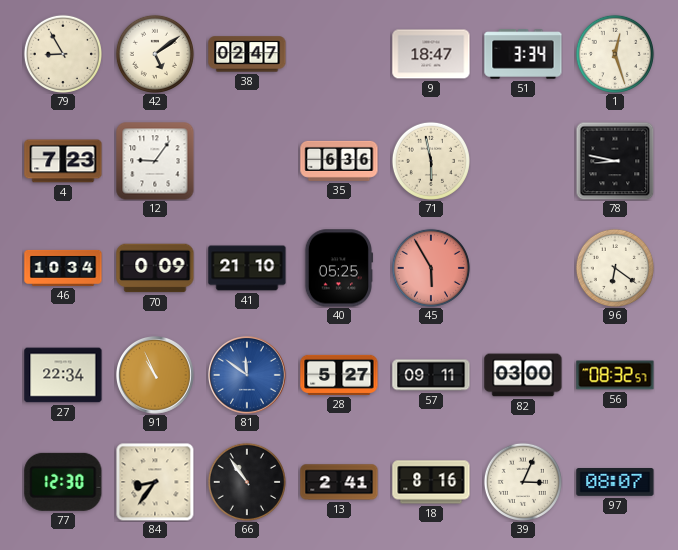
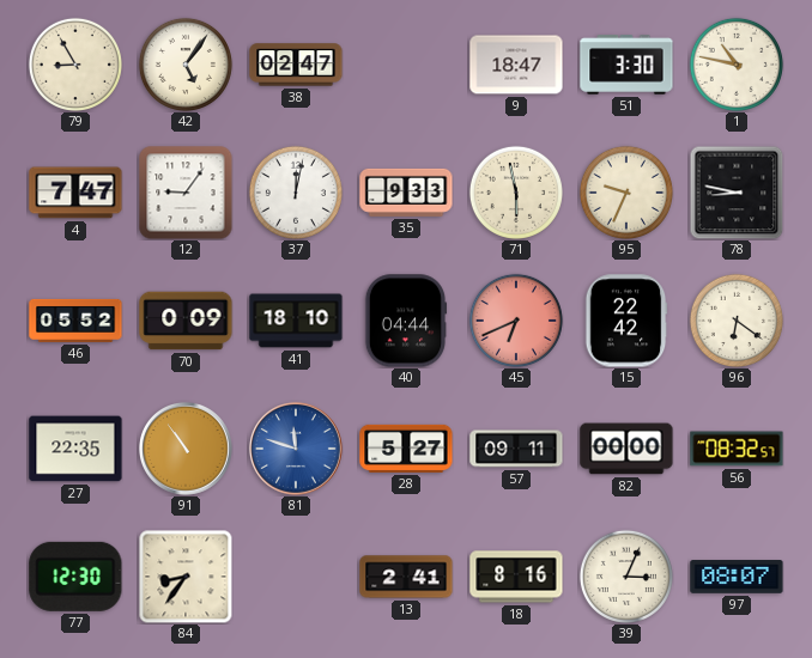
42: 5:09 -> 5:06
51: 3:34 -> 3:30
1: 12:27 -> 10:47
4: 7:23 -> 7:47
37: none -> 12:02
35: 6:36 -> 9:33
95: none -> 9:34
46: 10:34 -> 05:52
41: 21:10 -> 18:10
40: 05:25 -> 04:44
45: 5:55 -> 6:41
15: none -> 22:42
27: 22:34 -> 22:35
91: 10:56 -> 10:54
81: 11:51 -> 11:48
82: 03:00 -> 00:00
66: 10:54 -> none
